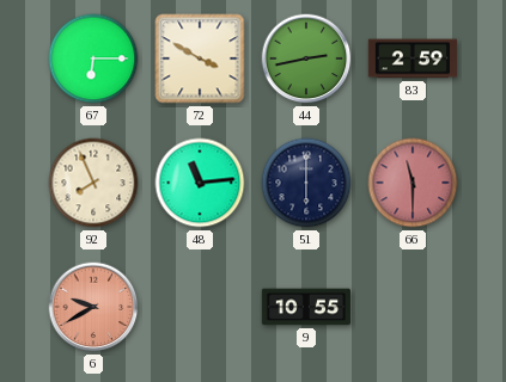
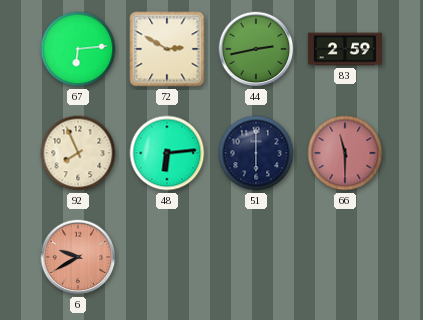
67: 6:15 -> 6:14
72: 3:50 -> 2:50
48: 11:14 -> 6:14
9: 10:55 -> none
